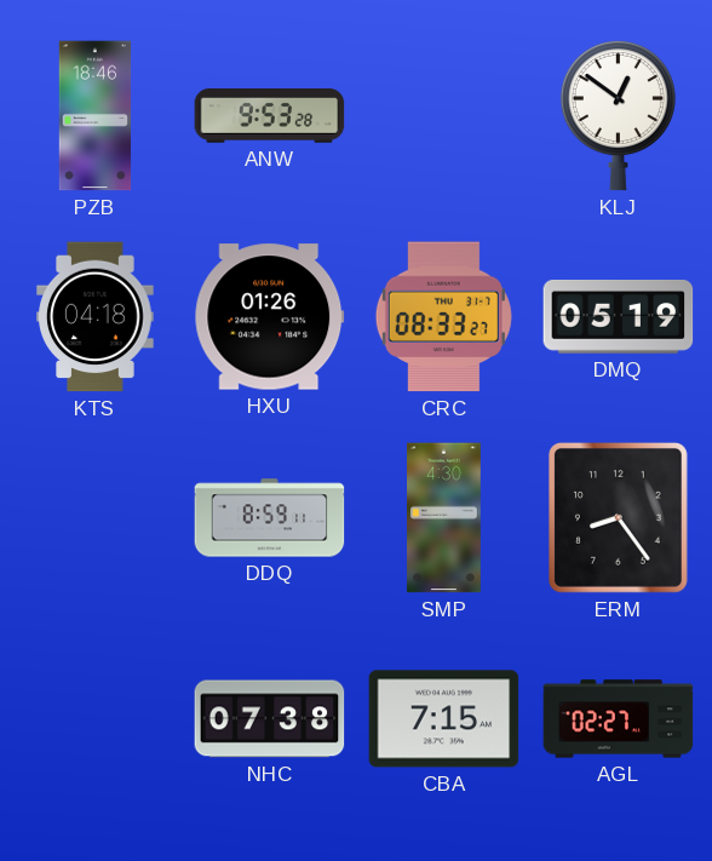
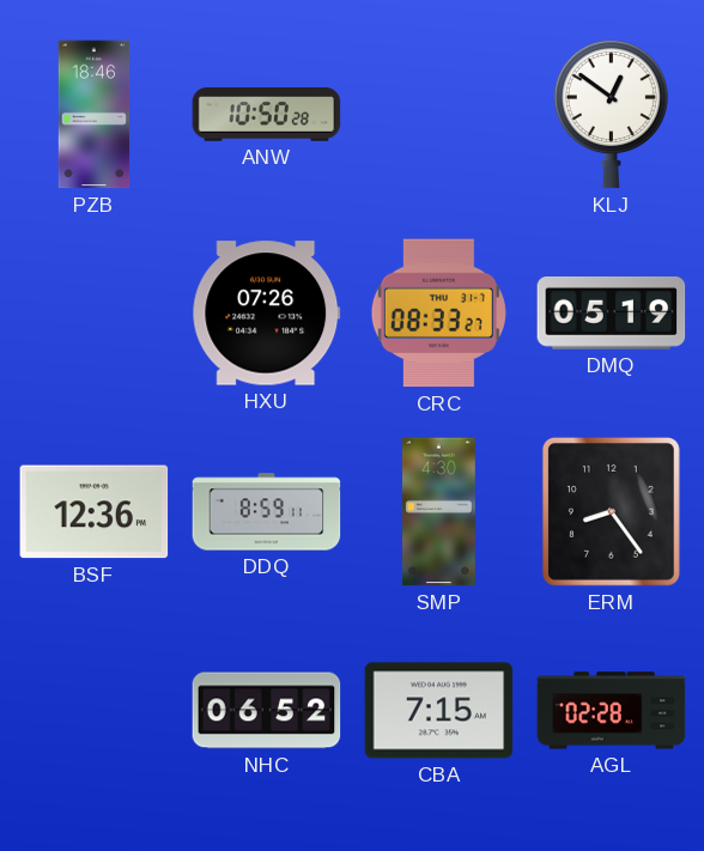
ANW: 9:53 -> 10:50
KTS: 04:18 -> none
HXU: 01:26 -> 07:26
BSF: none -> 12:36
NHC: 07:38 -> 06:52
AGL: 02:27 -> 02:28
